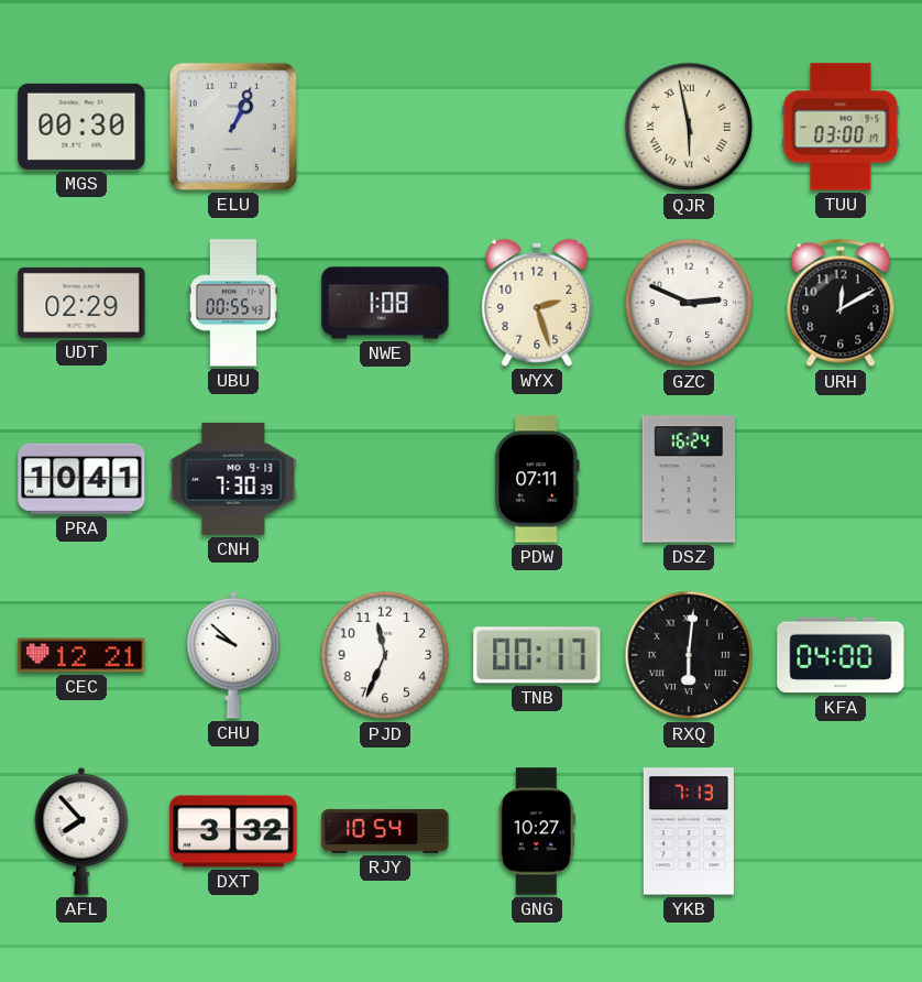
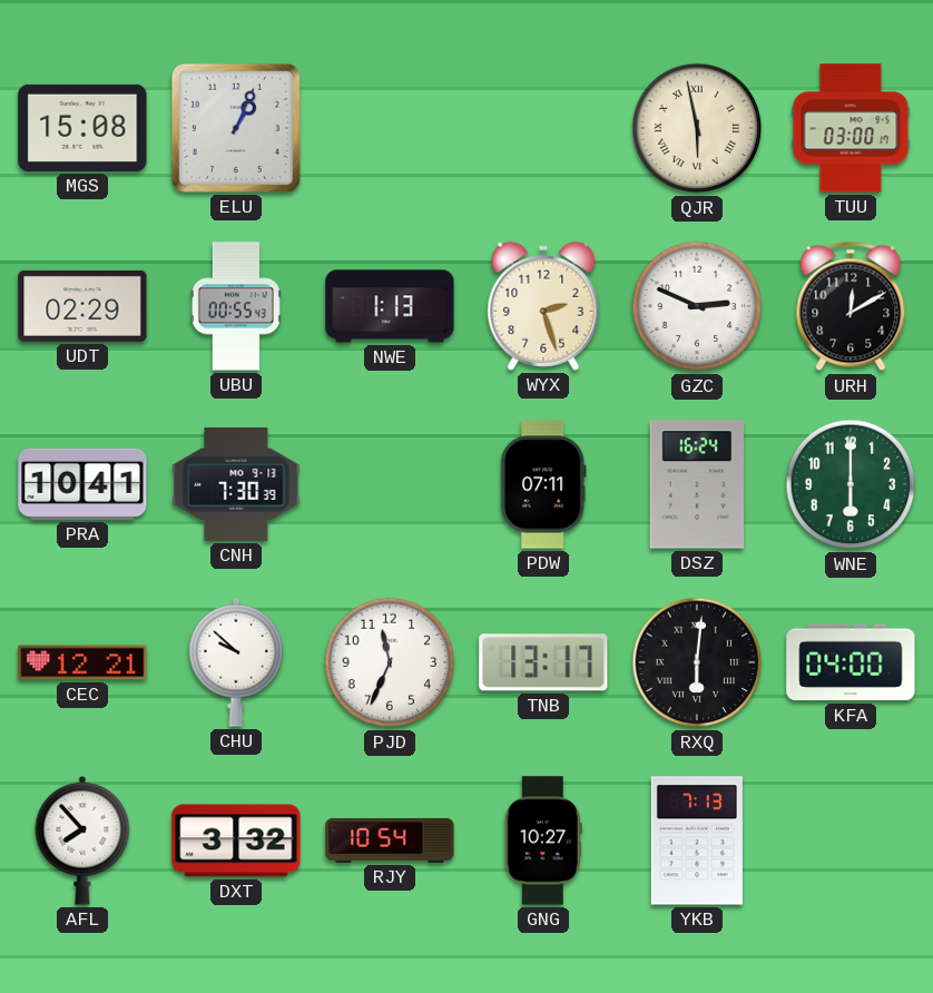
MGS: 00:30 -> 15:08
NWE: 1:08 -> 1:13
WNE: none -> 6:00
TNB: 00:17 -> 13:17
